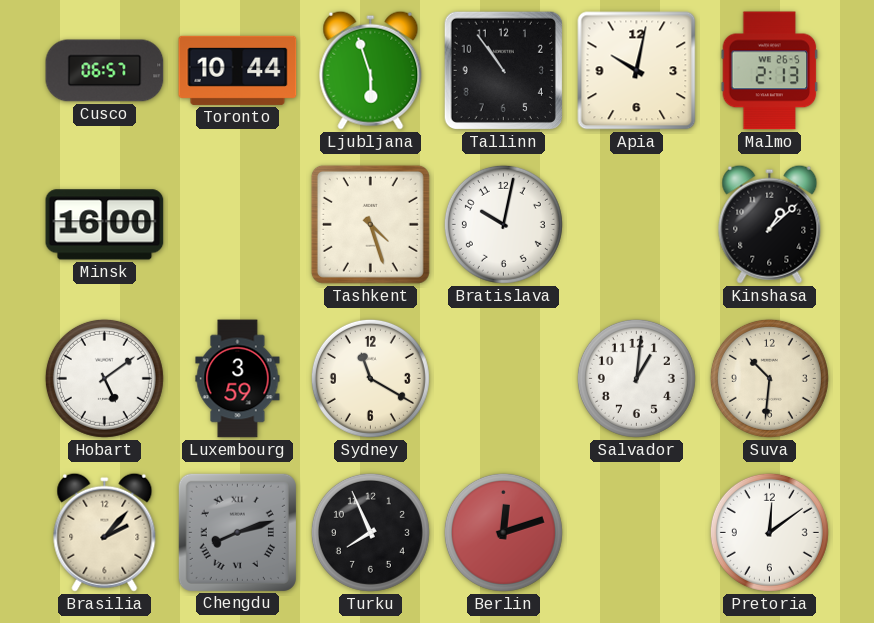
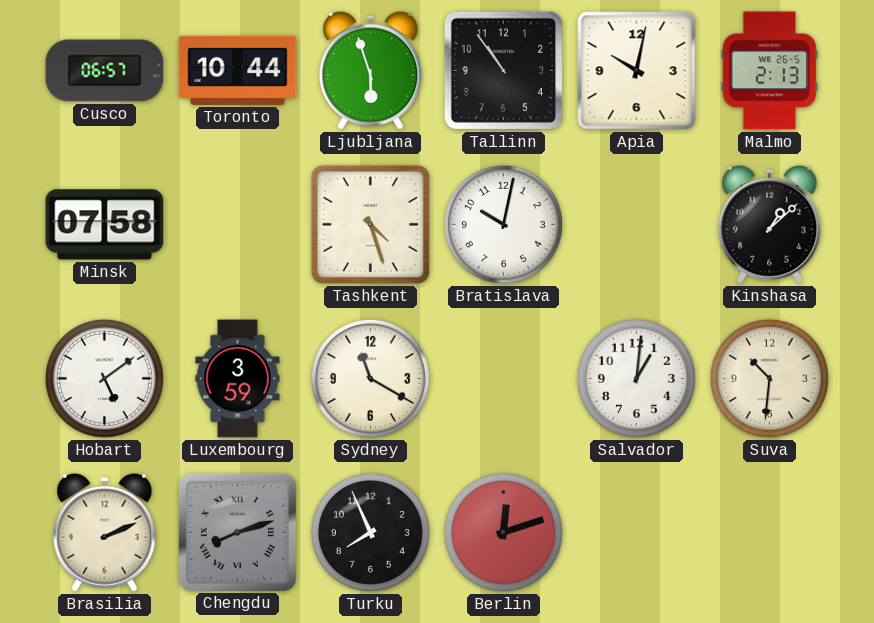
Minsk: 16:00 -> 07:58
Brasilia: 2:07 -> 2:11
Pretoria: 12:09 -> none
